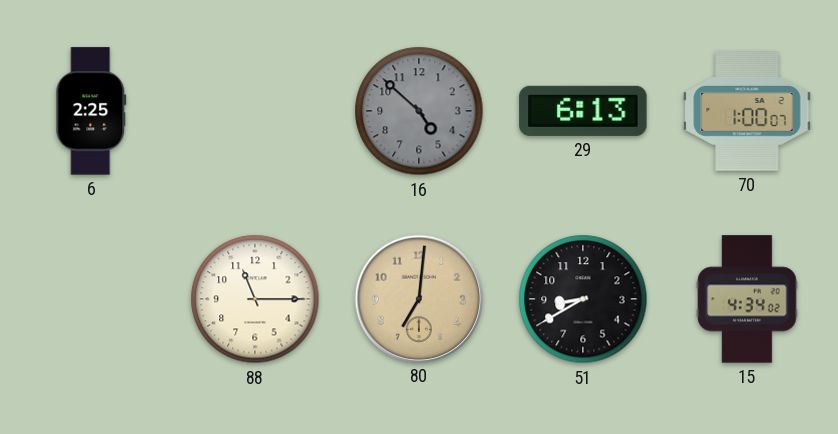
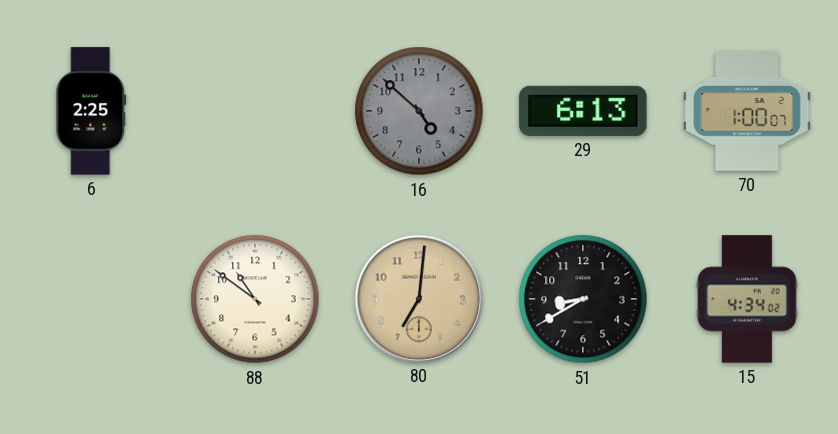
88: 11:15 -> 10:51
